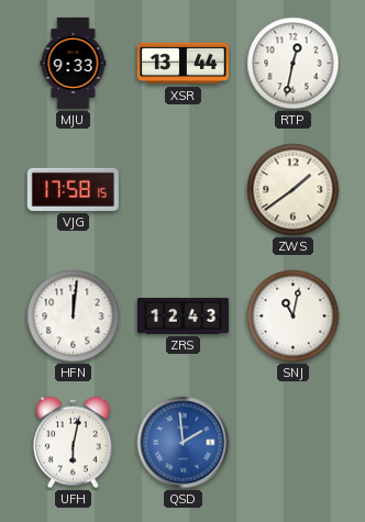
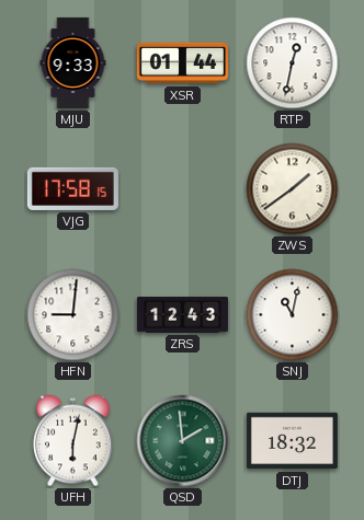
XSR: 13:44 -> 01:44
HFN: 12:01 -> 9:01
QSD dial: blue -> green
DTJ: none -> 18:32
